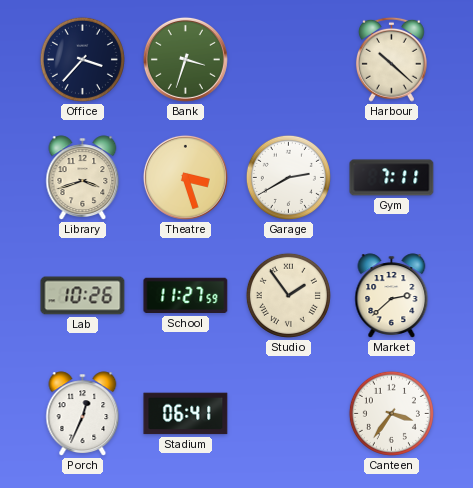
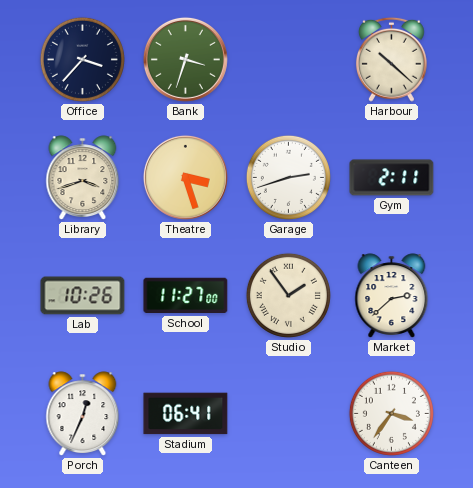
Garage: 2:40 -> 2:42
Gym: 7:11 -> 2:11
School: 11:27:59 -> 11:27:00
